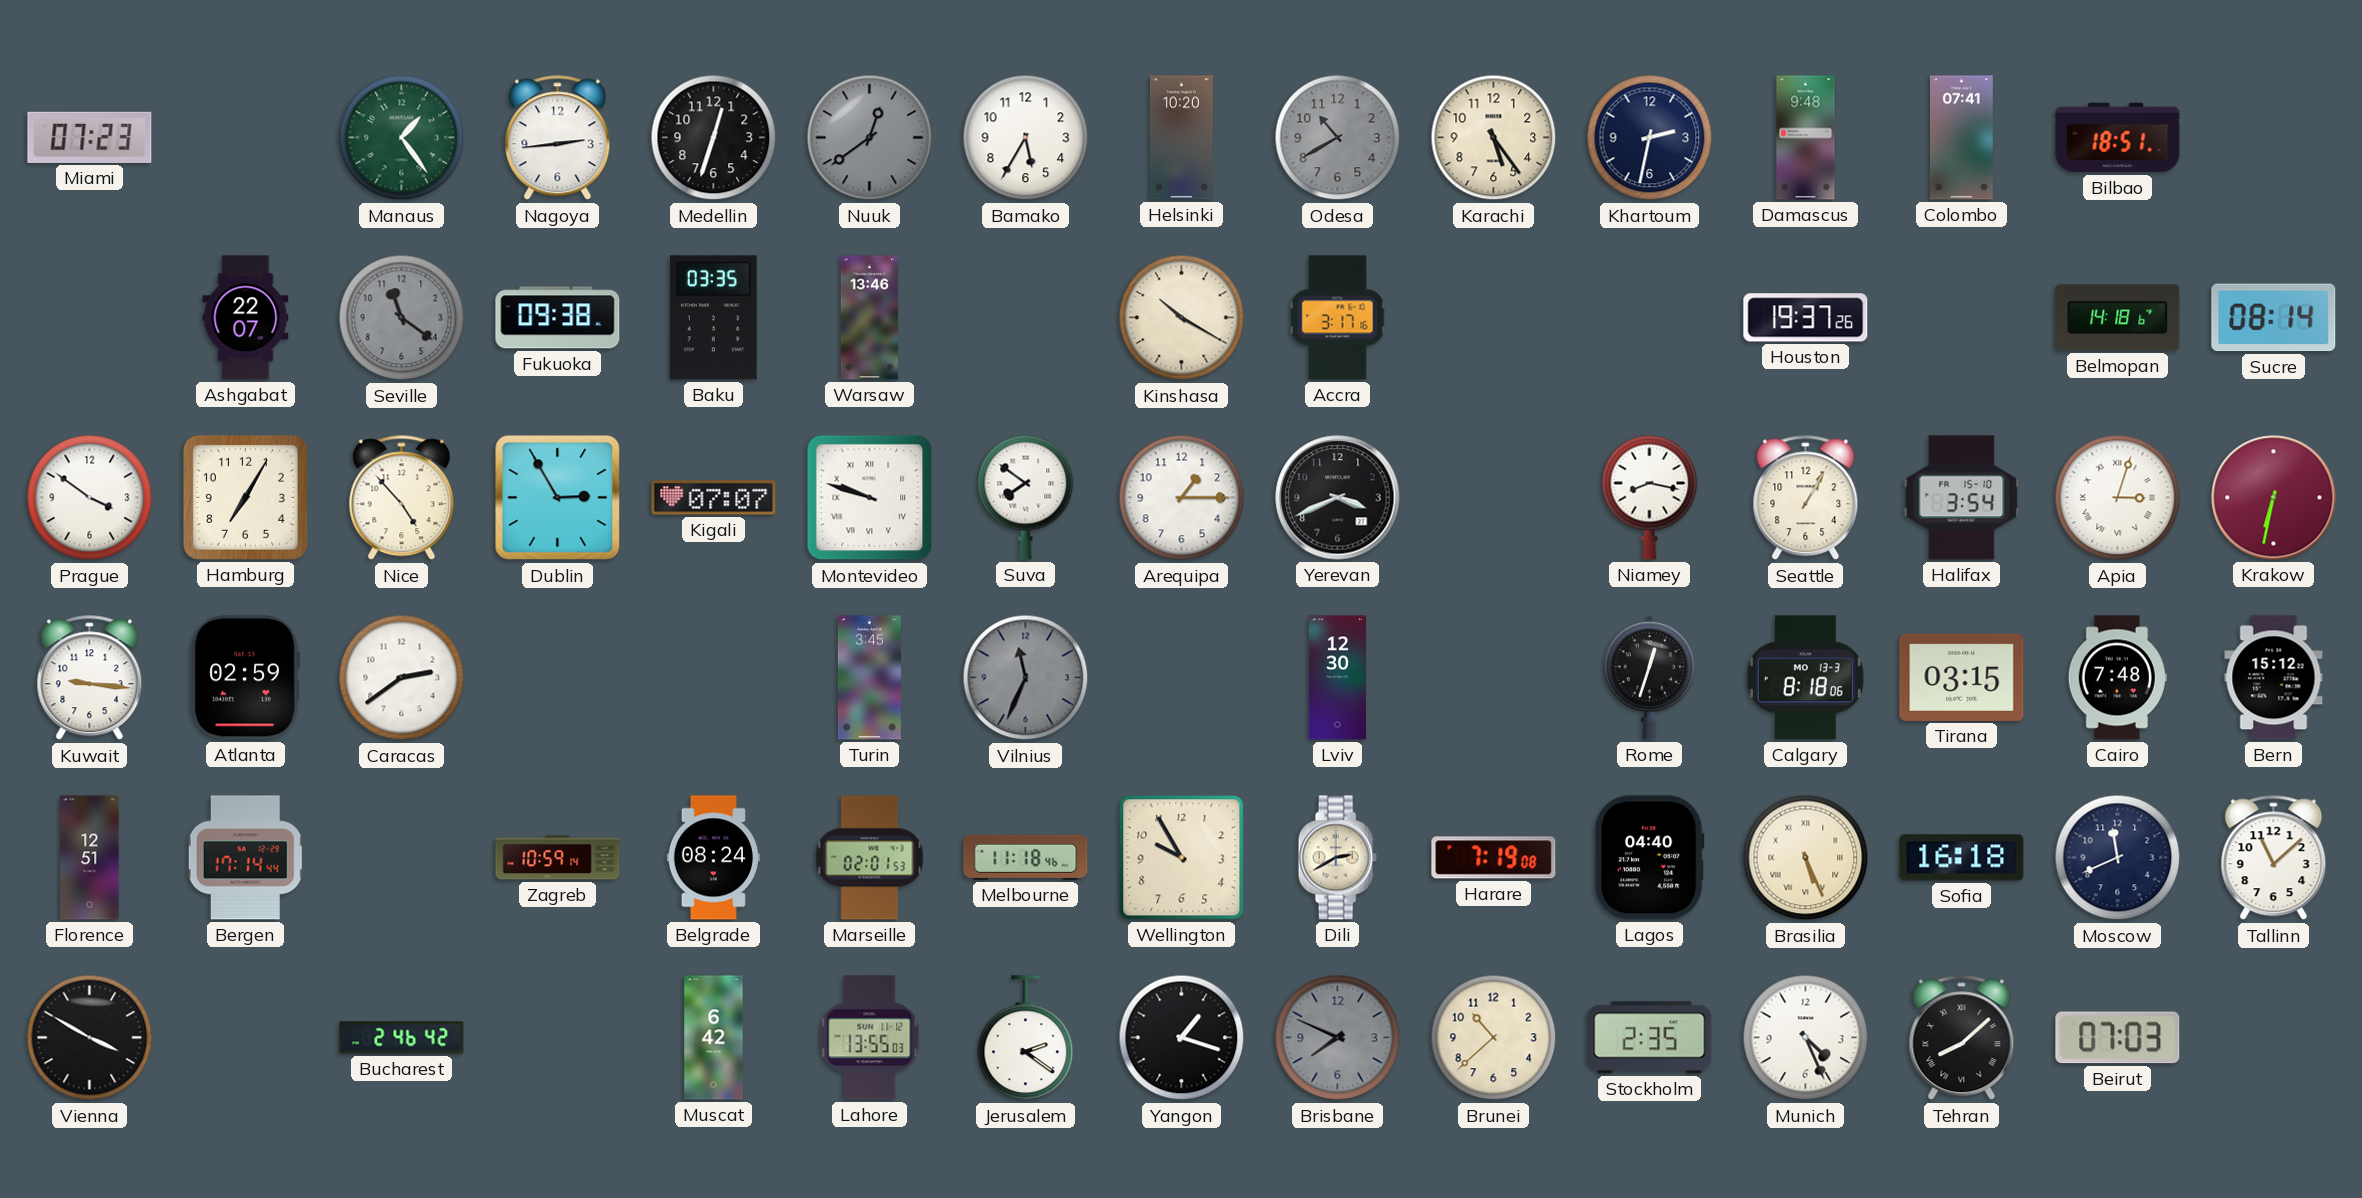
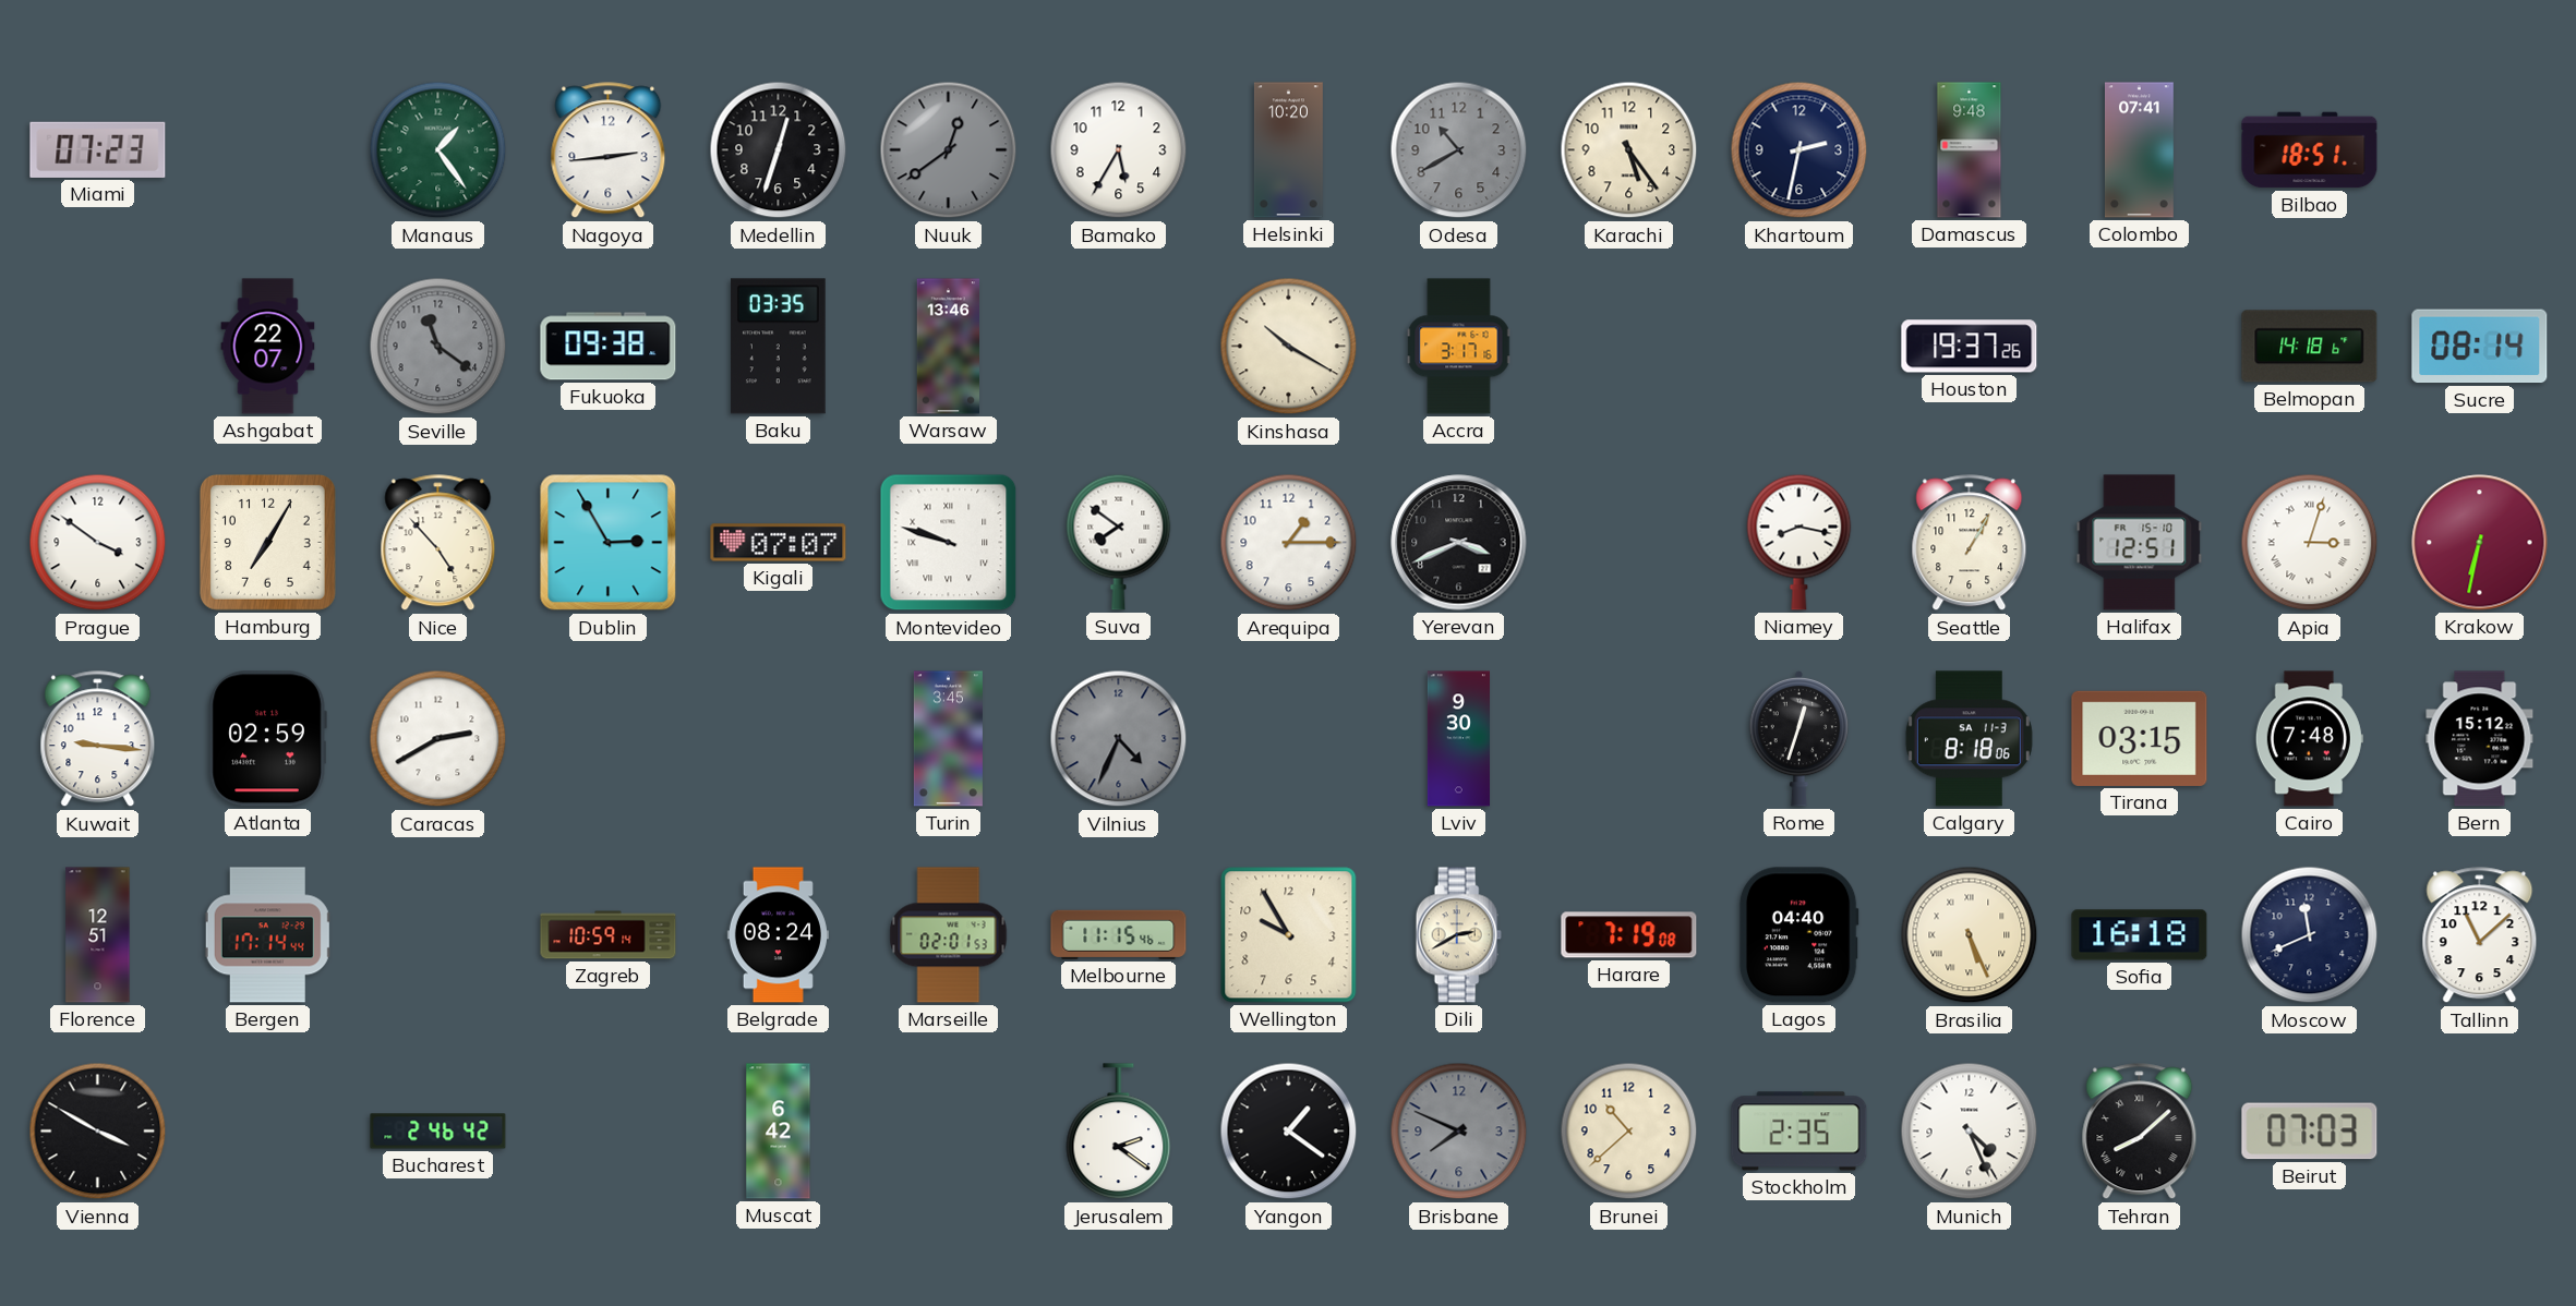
Halifax: 3:54 -> 12:51
Caracas: 2:39 -> 2:40
Vilnius: 11:34 -> 4:34
Lviv: 12:30 -> 9:30
Calgary date: MO 13-3 -> SA 11-3
Melbourne: 11:18 -> 11:15
Lahore: 13:55 -> none
Yangon: 1:18 -> 1:21
